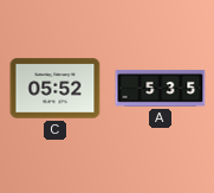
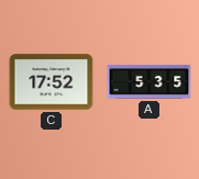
C: 05:52 -> 17:52
